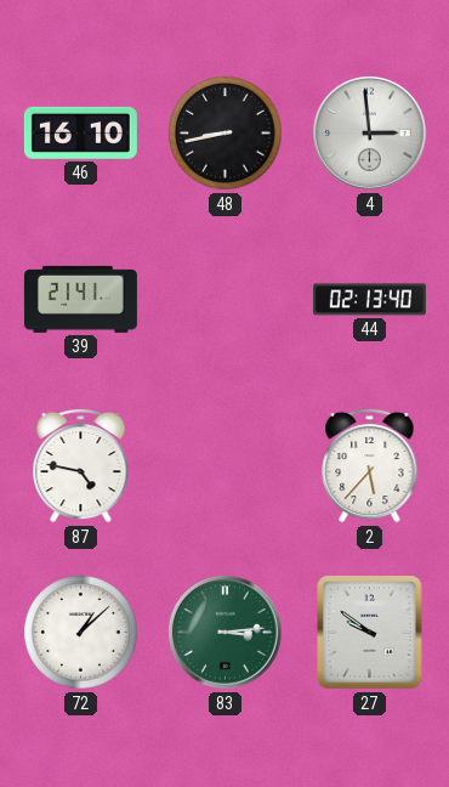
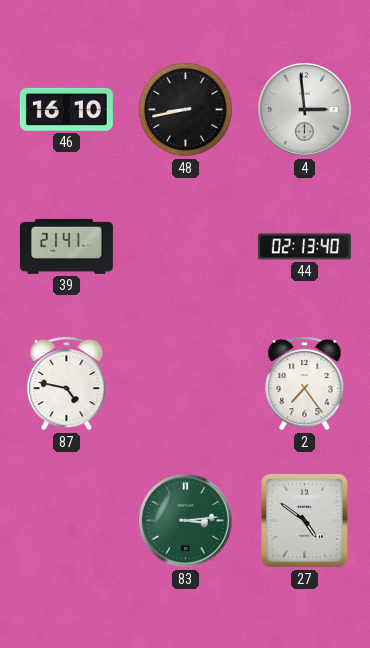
2: 5:37 -> 7:24
72: 1:08 -> none
27: 9:51 -> 4:51
